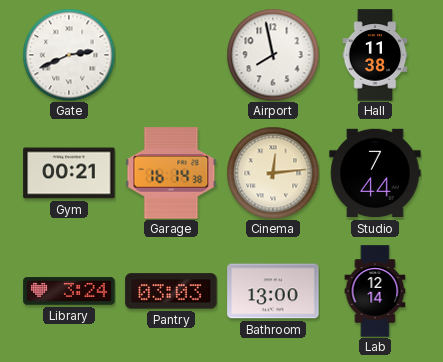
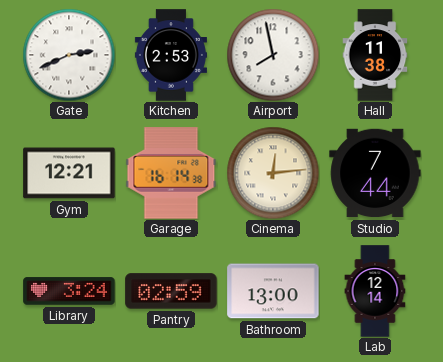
Kitchen: none -> 2:53
Gym: 00:21 -> 12:21
Pantry: 03:03 -> 02:59
